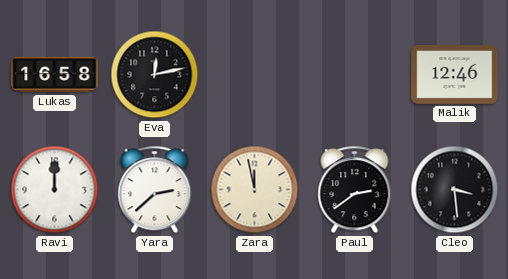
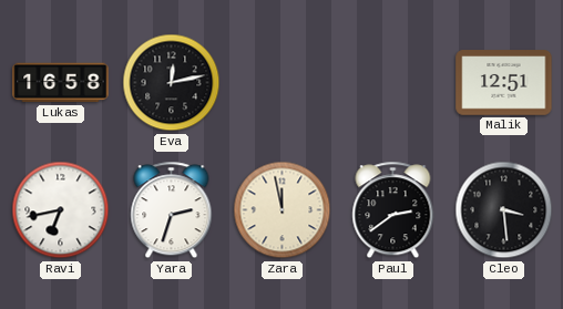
Malik: 12:46 -> 12:51
Ravi: 12:00 -> 6:43
Yara: 2:38 -> 2:33
